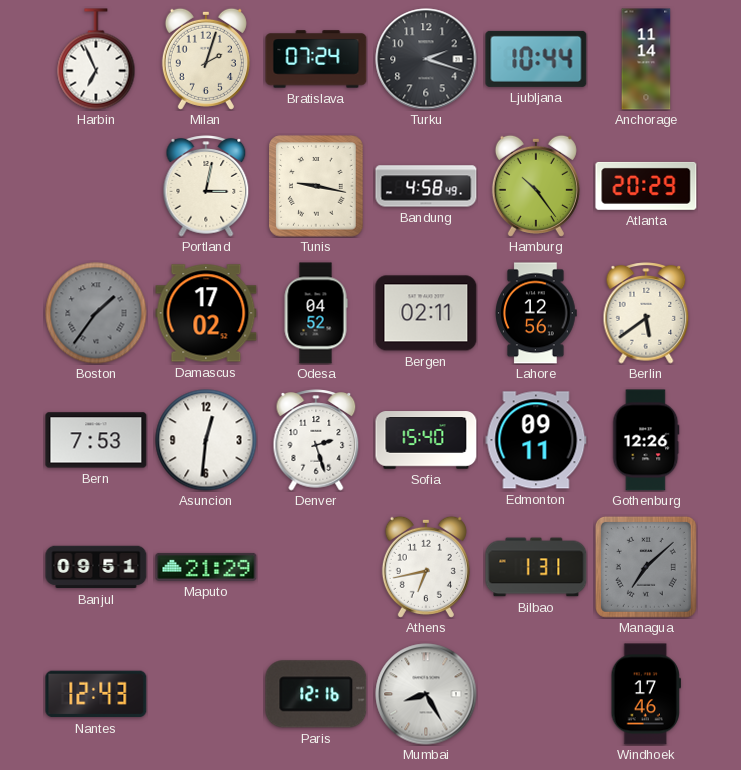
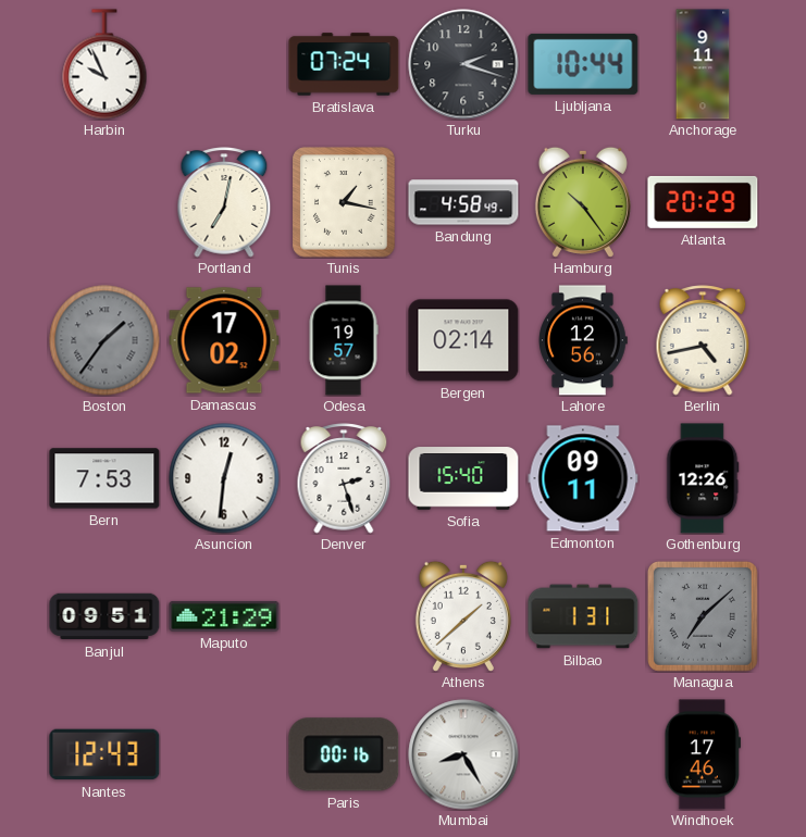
Harbin: 6:56 -> 9:56
Milan: 2:03 -> none
Anchorage: 11:14 -> 9:11
Portland: 3:02 -> 7:02
Tunis: 9:17 -> 1:17
Odesa: 04:52 -> 19:57
Bergen: 02:11 -> 02:14
Berlin: 5:39 -> 4:43
Athens: 6:43 -> 1:38
Paris: 12:16 -> 00:16
